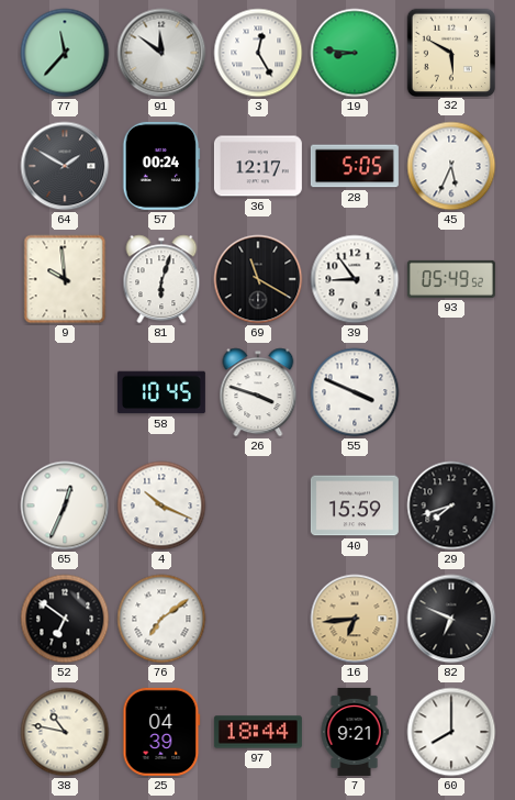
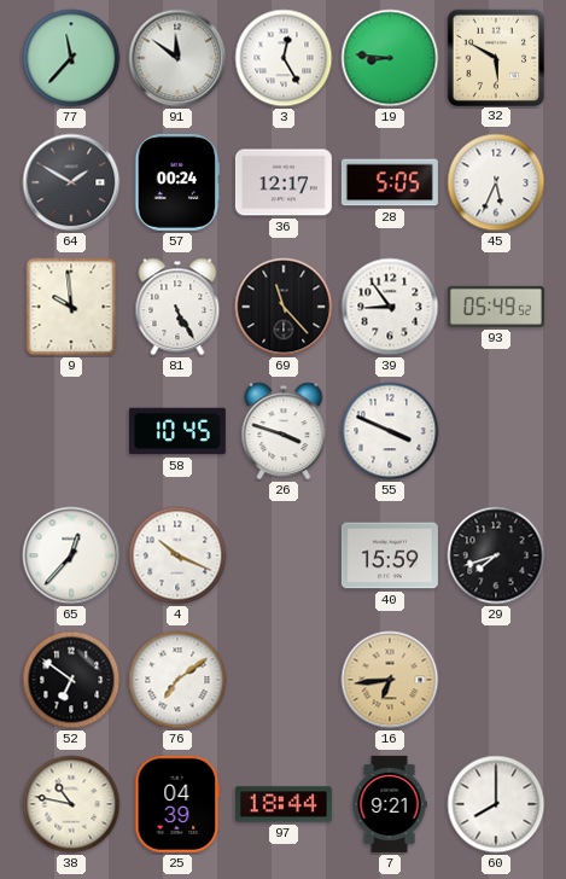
81: 6:03 -> 5:25
69: 11:20 -> 11:23
65: 12:34 -> 12:37
82: 6:49 -> none
